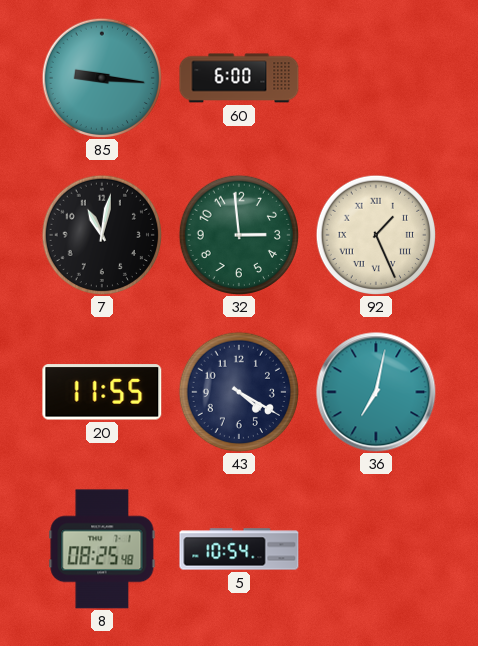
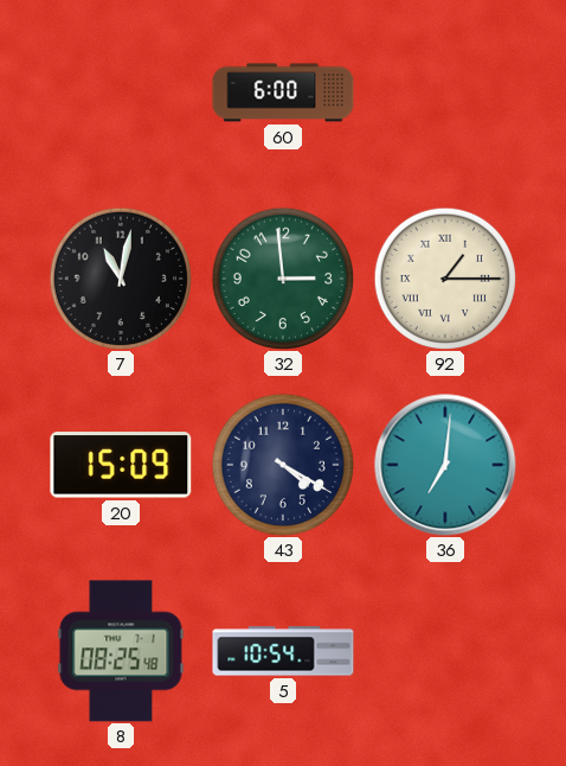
85: 9:16 -> none
92: 1:26 -> 1:15
20: 11:55 -> 15:09
36: 7:02 -> 7:01
